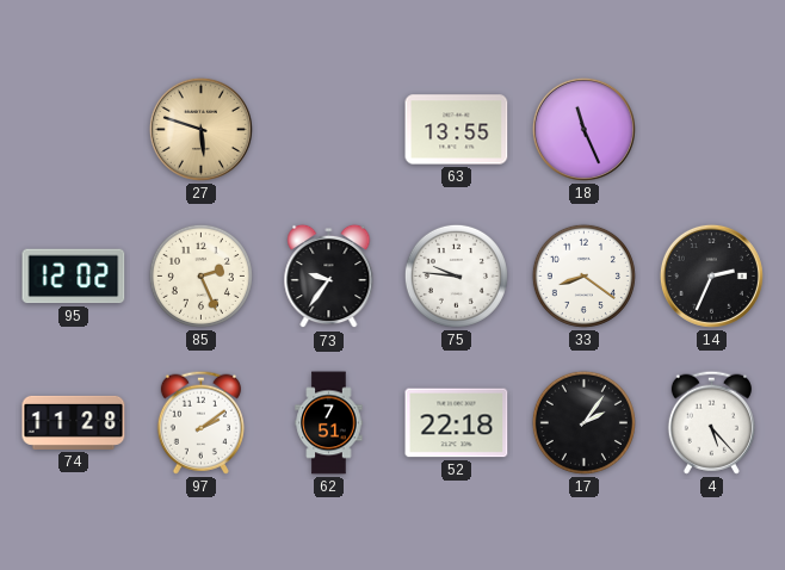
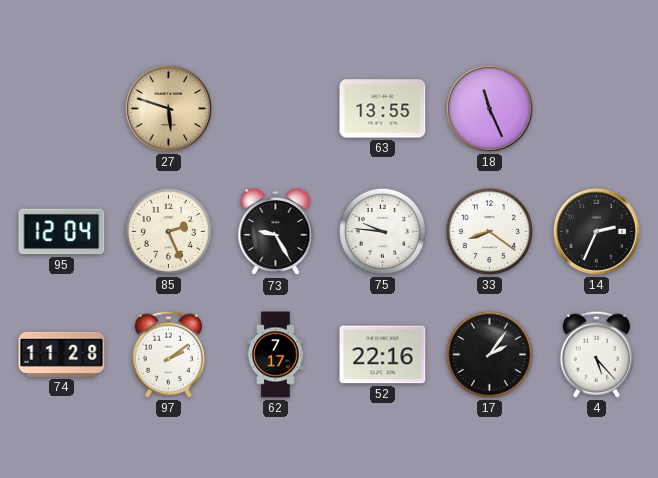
95: 12:02 -> 12:04
73: 9:36 -> 9:25
62: 7:51 -> 7:17
52: 22:18 -> 22:16
